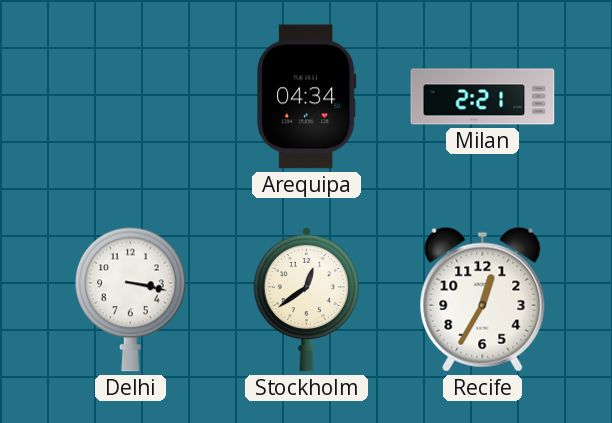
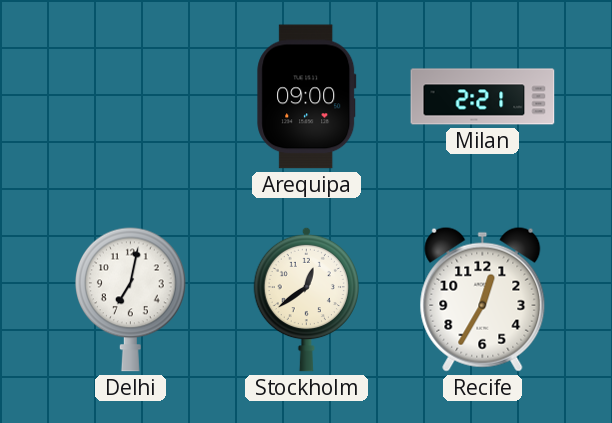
Arequipa: 04:34 -> 09:00
Delhi: 3:17 -> 7:02
